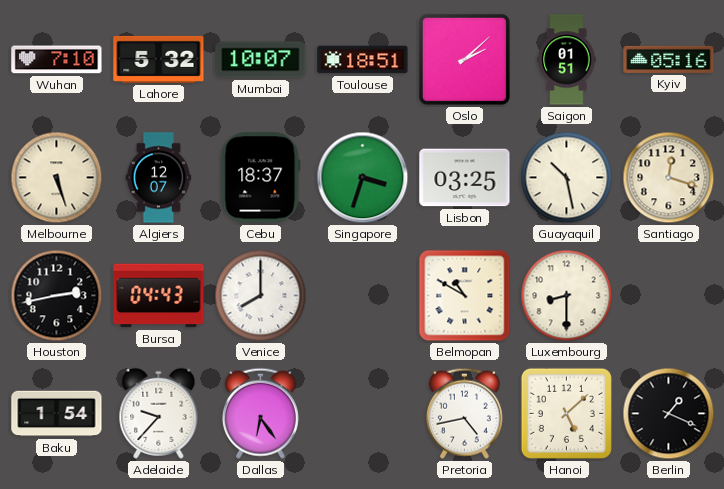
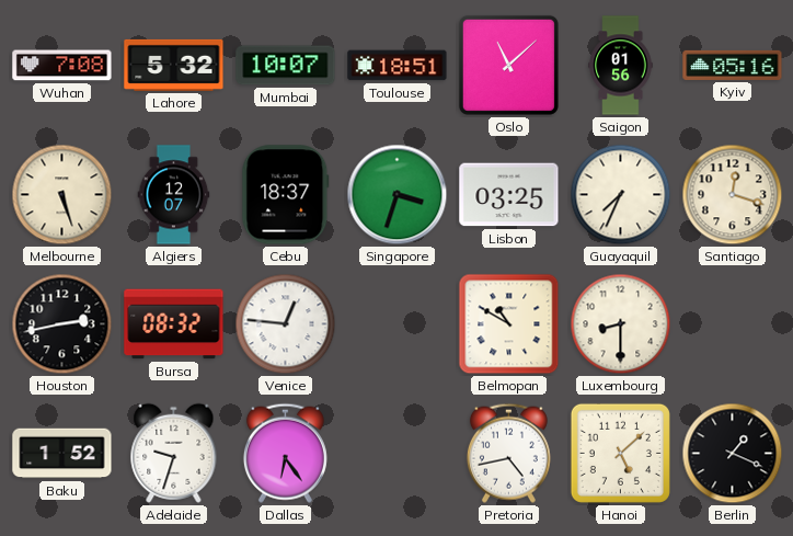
Wuhan: 7:10 -> 7:08
Oslo: 2:08 -> 11:08
Saigon: 01:51 -> 01:56
Guayaquil: 10:28 -> 7:34
Bursa: 04:43 -> 08:32
Venice: 8:00 -> 12:46
Baku: 1:54 -> 1:52
Adelaide: 9:37 -> 9:33
